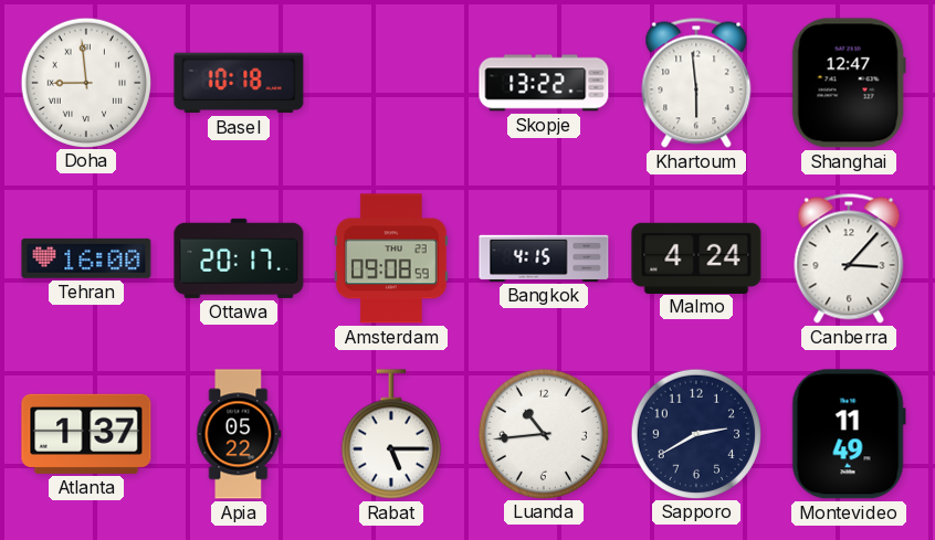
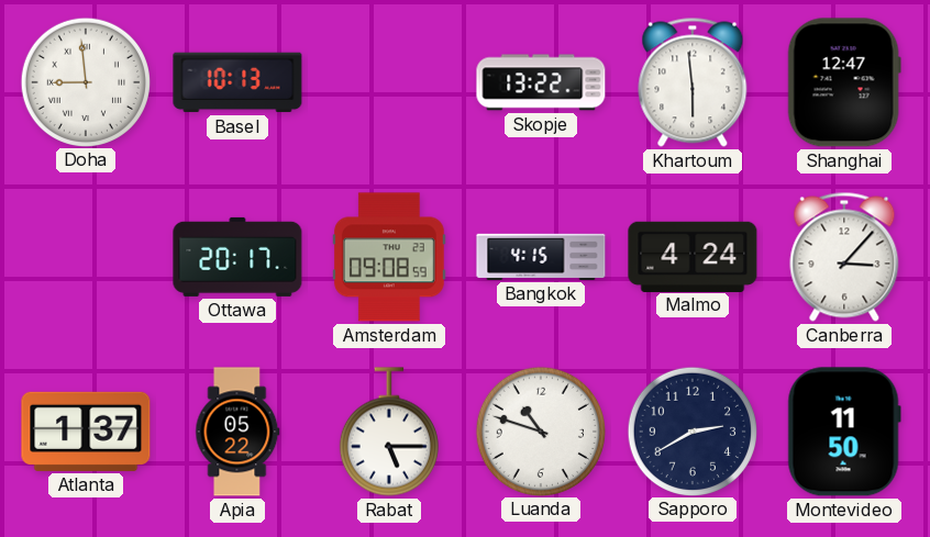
Basel: 10:18 -> 10:13
Tehran: 16:00 -> none
Luanda: 10:44 -> 10:48
Montevideo: 11:49 -> 11:50
